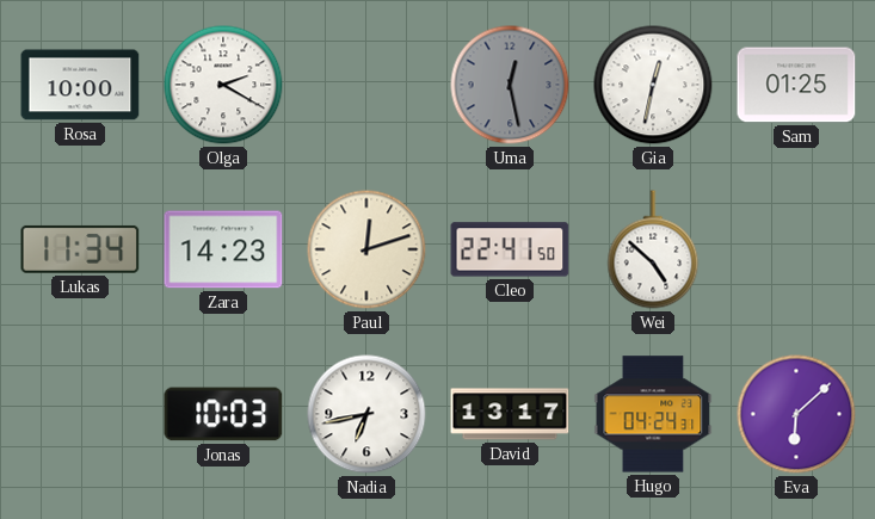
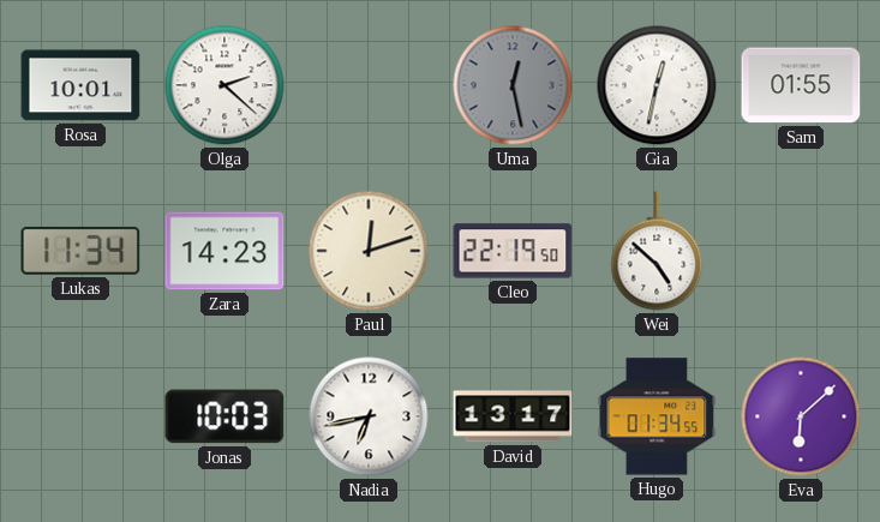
Rosa: 10:00 -> 10:01
Olga: 2:20 -> 2:22
Sam: 01:25 -> 01:55
Cleo: 22:41 -> 22:19
Hugo: 04:24 -> 01:34
